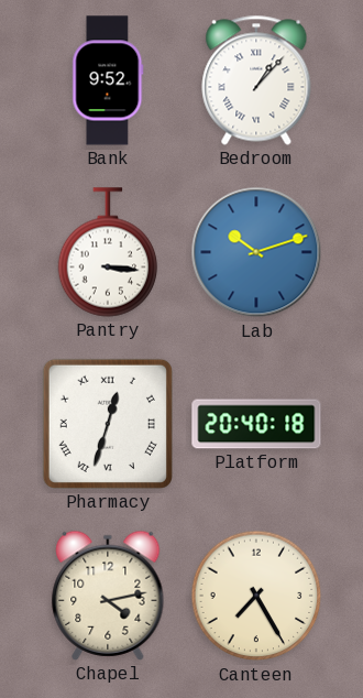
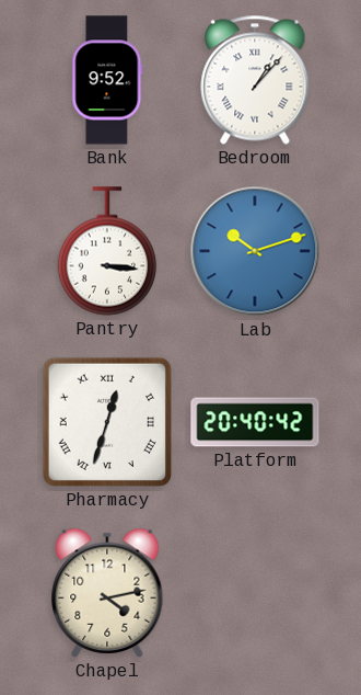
Platform: 20:40:18 -> 20:40:42
Canteen: 7:25 -> none
